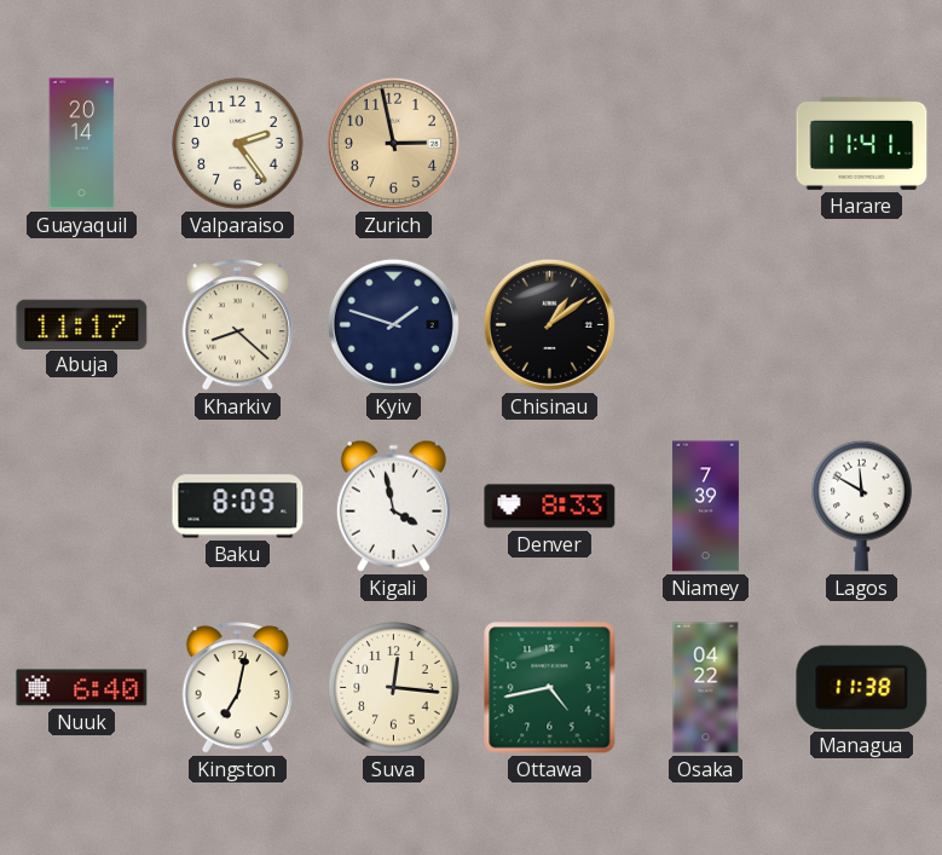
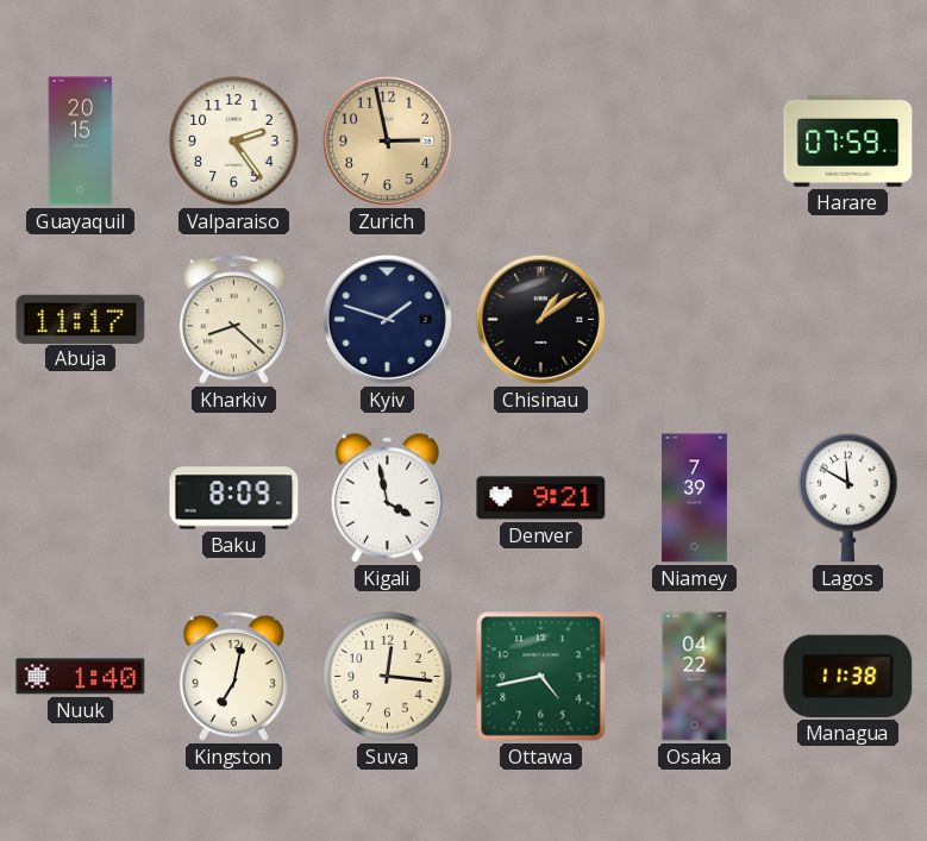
Guayaquil: 20:14 -> 20:15
Harare: 11:41 -> 07:59
Denver: 8:33 -> 9:21
Nuuk: 6:40 -> 1:40
